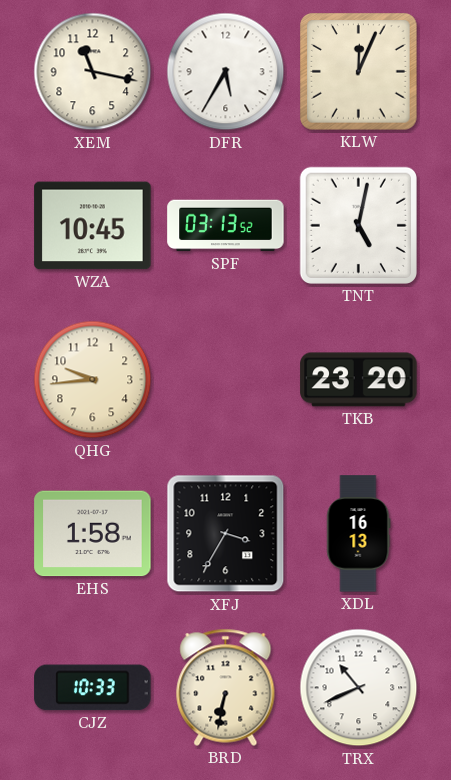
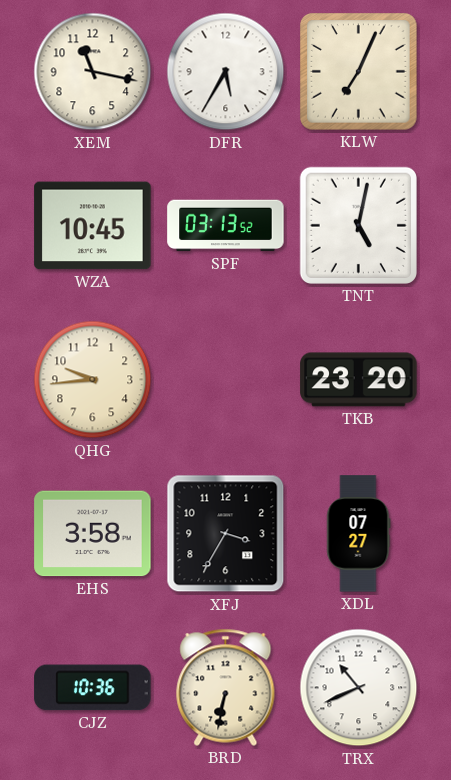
KLW: 12:04 -> 7:04
EHS: 1:58 -> 3:58
XDL: 16:13 -> 07:27
CJZ: 10:33 -> 10:36
